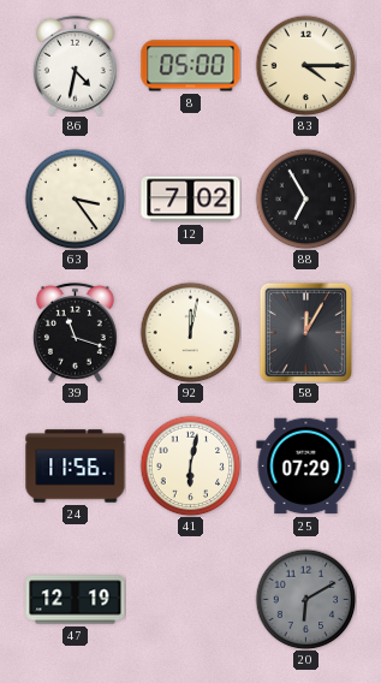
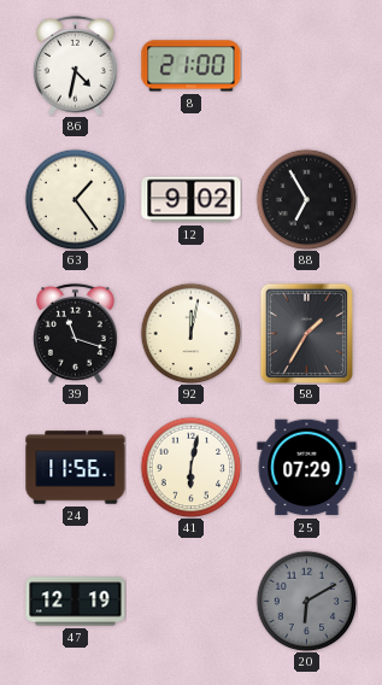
8: 05:00 -> 21:00
83: 4:15 -> none
63: 3:24 -> 1:24
12: 7:02 -> 9:02
58: 12:05 -> 1:35
